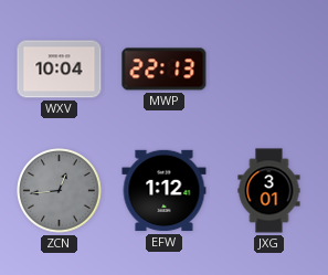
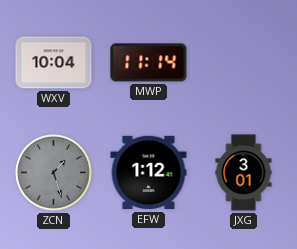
MWP: 22:13 -> 11:14
ZCN: 12:44 -> 1:27
